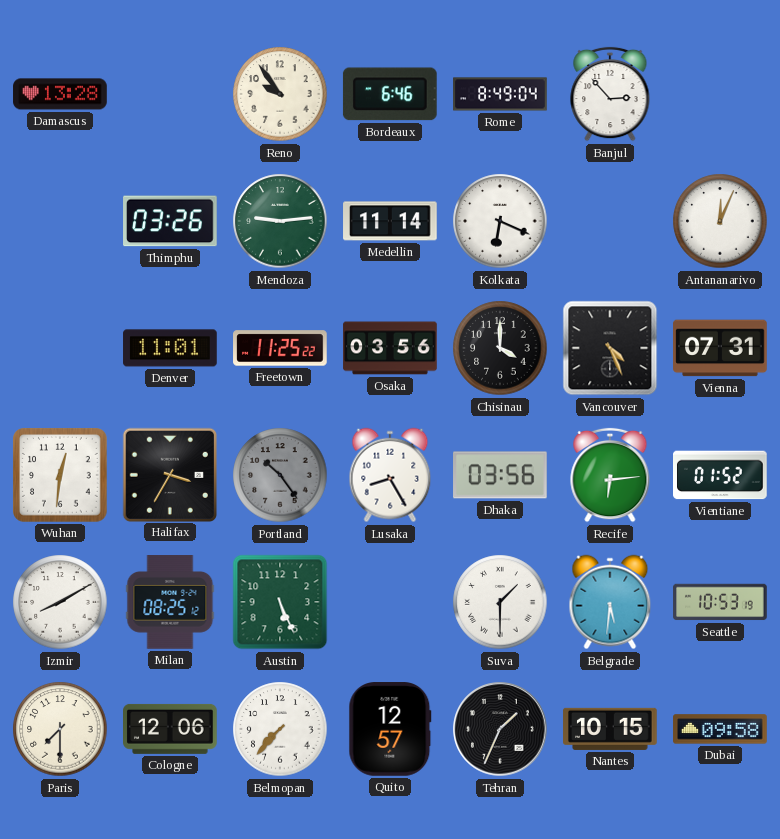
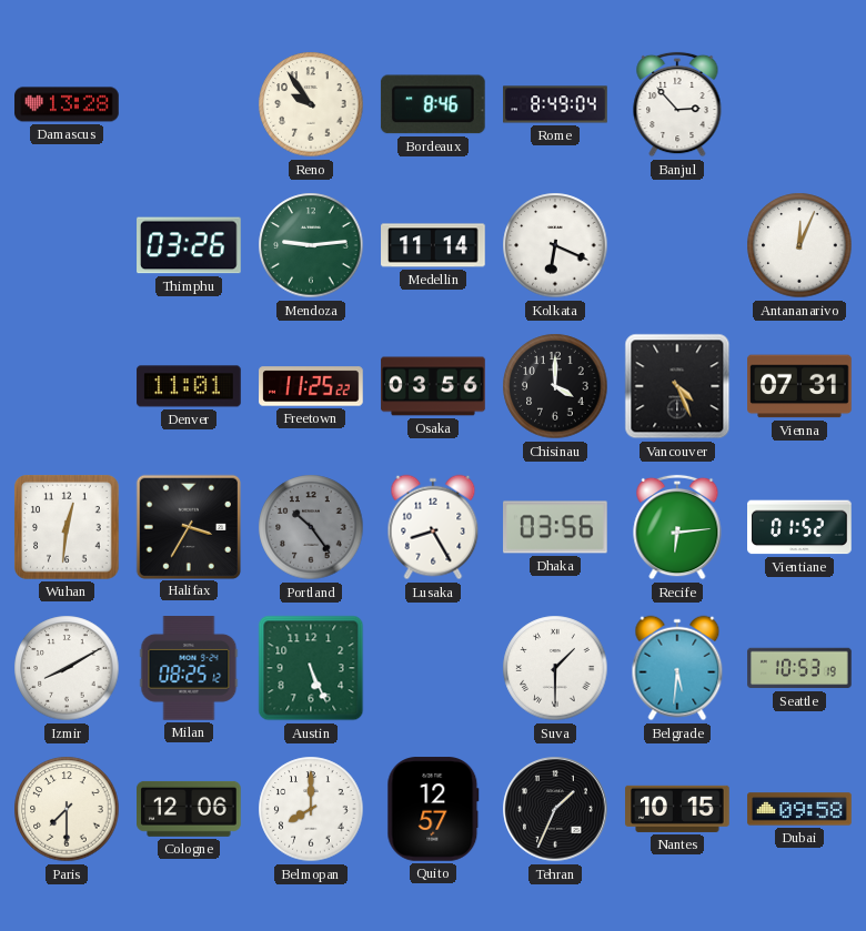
Bordeaux: 6:46 -> 8:46
Belmopan: 7:37 -> 8:00
